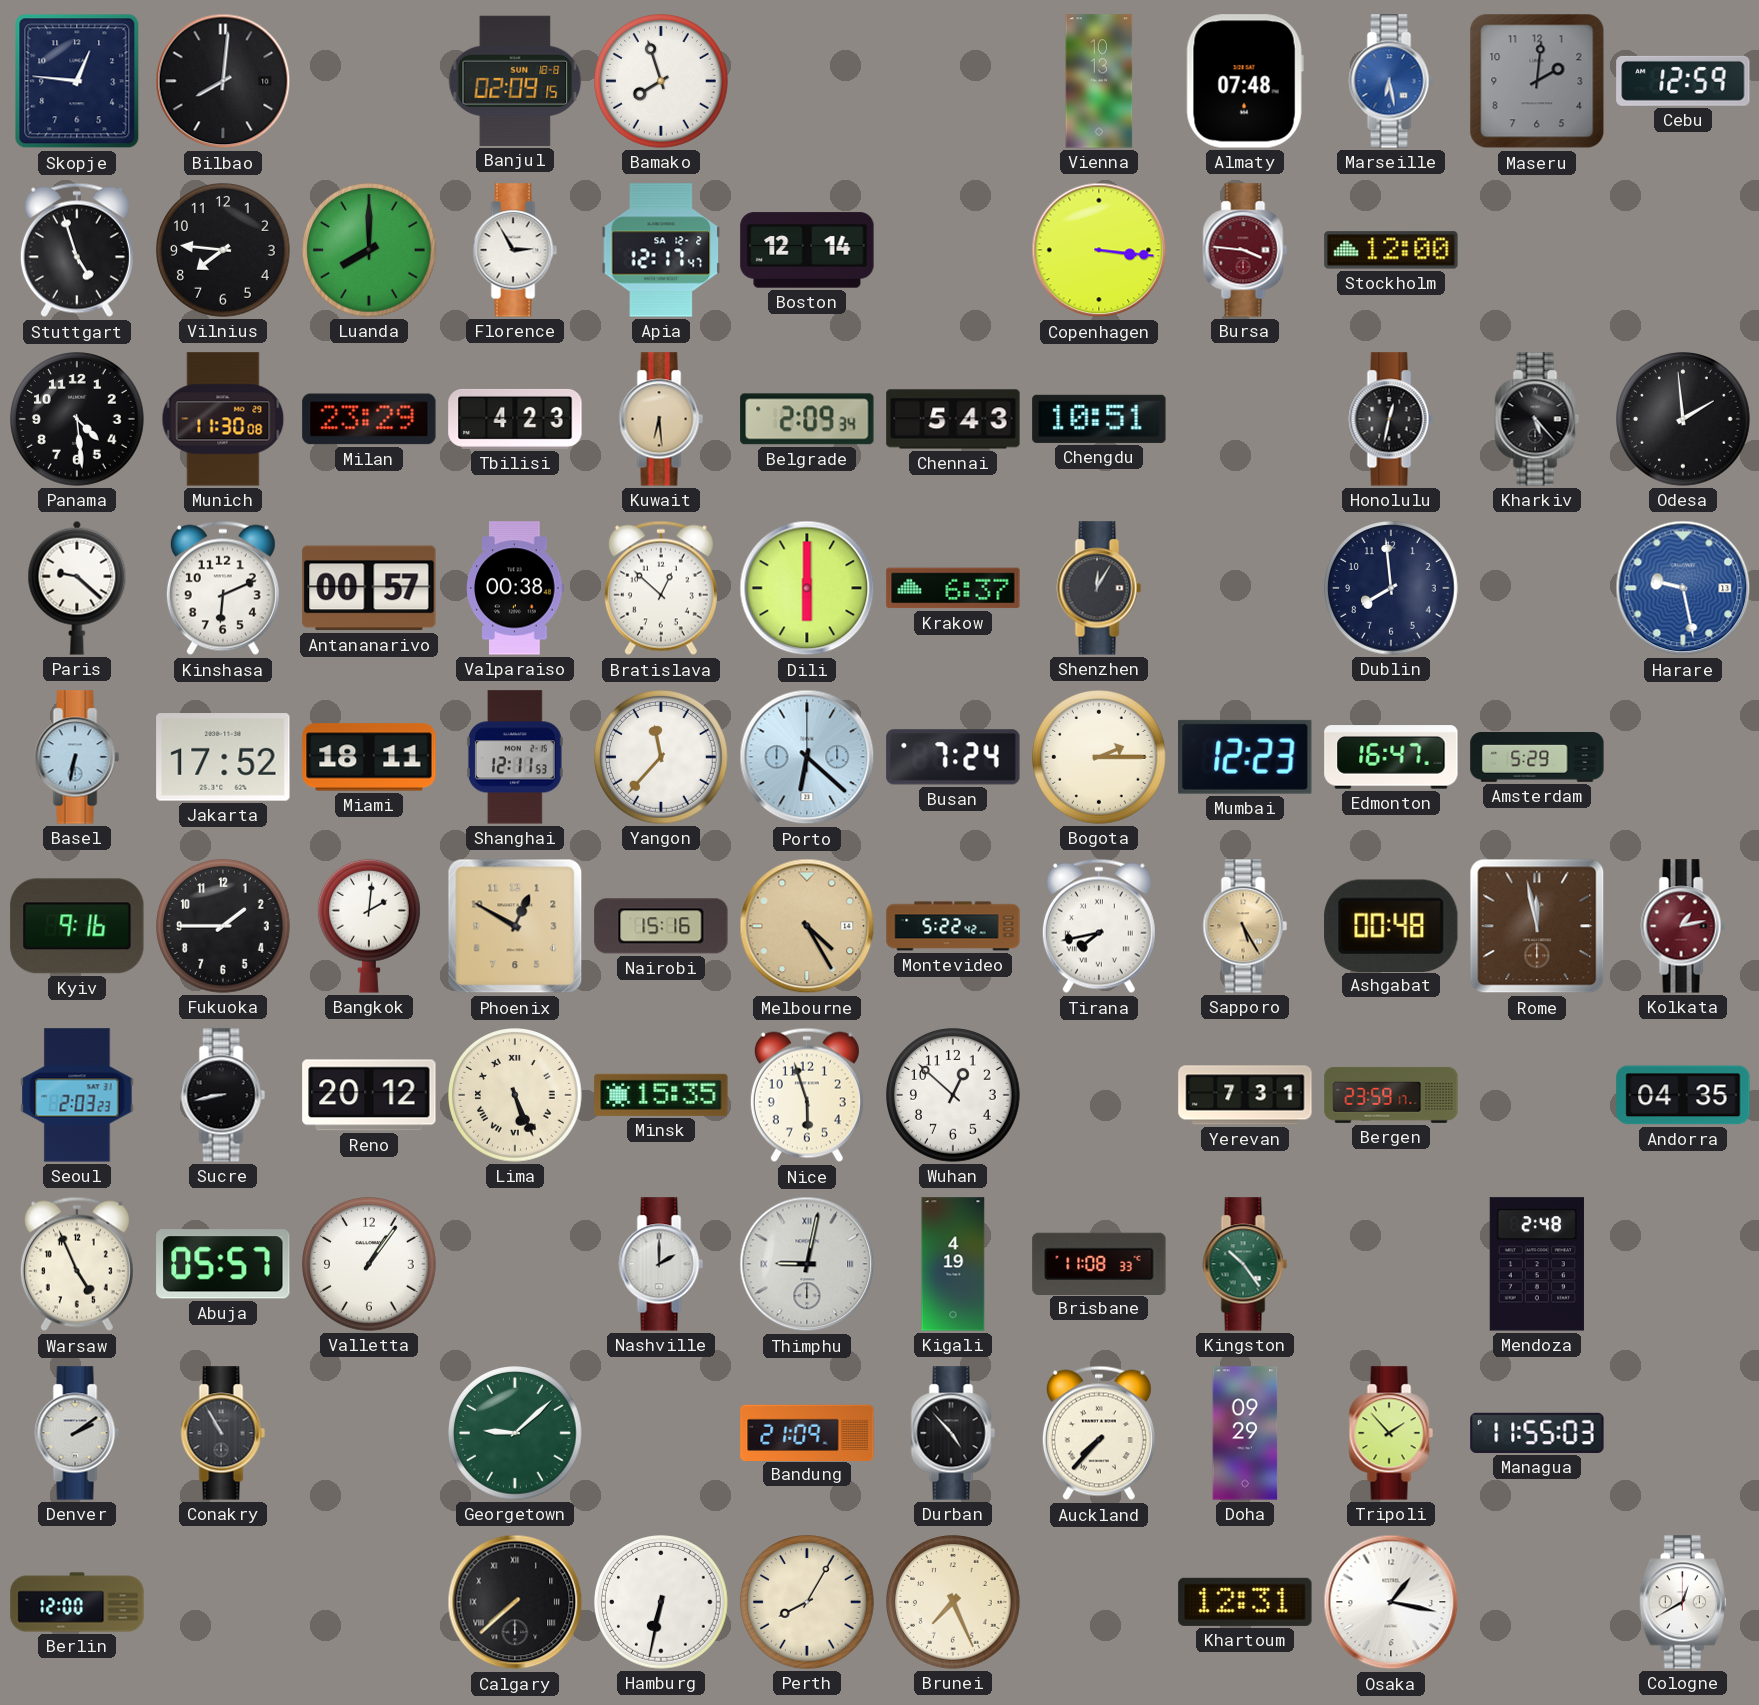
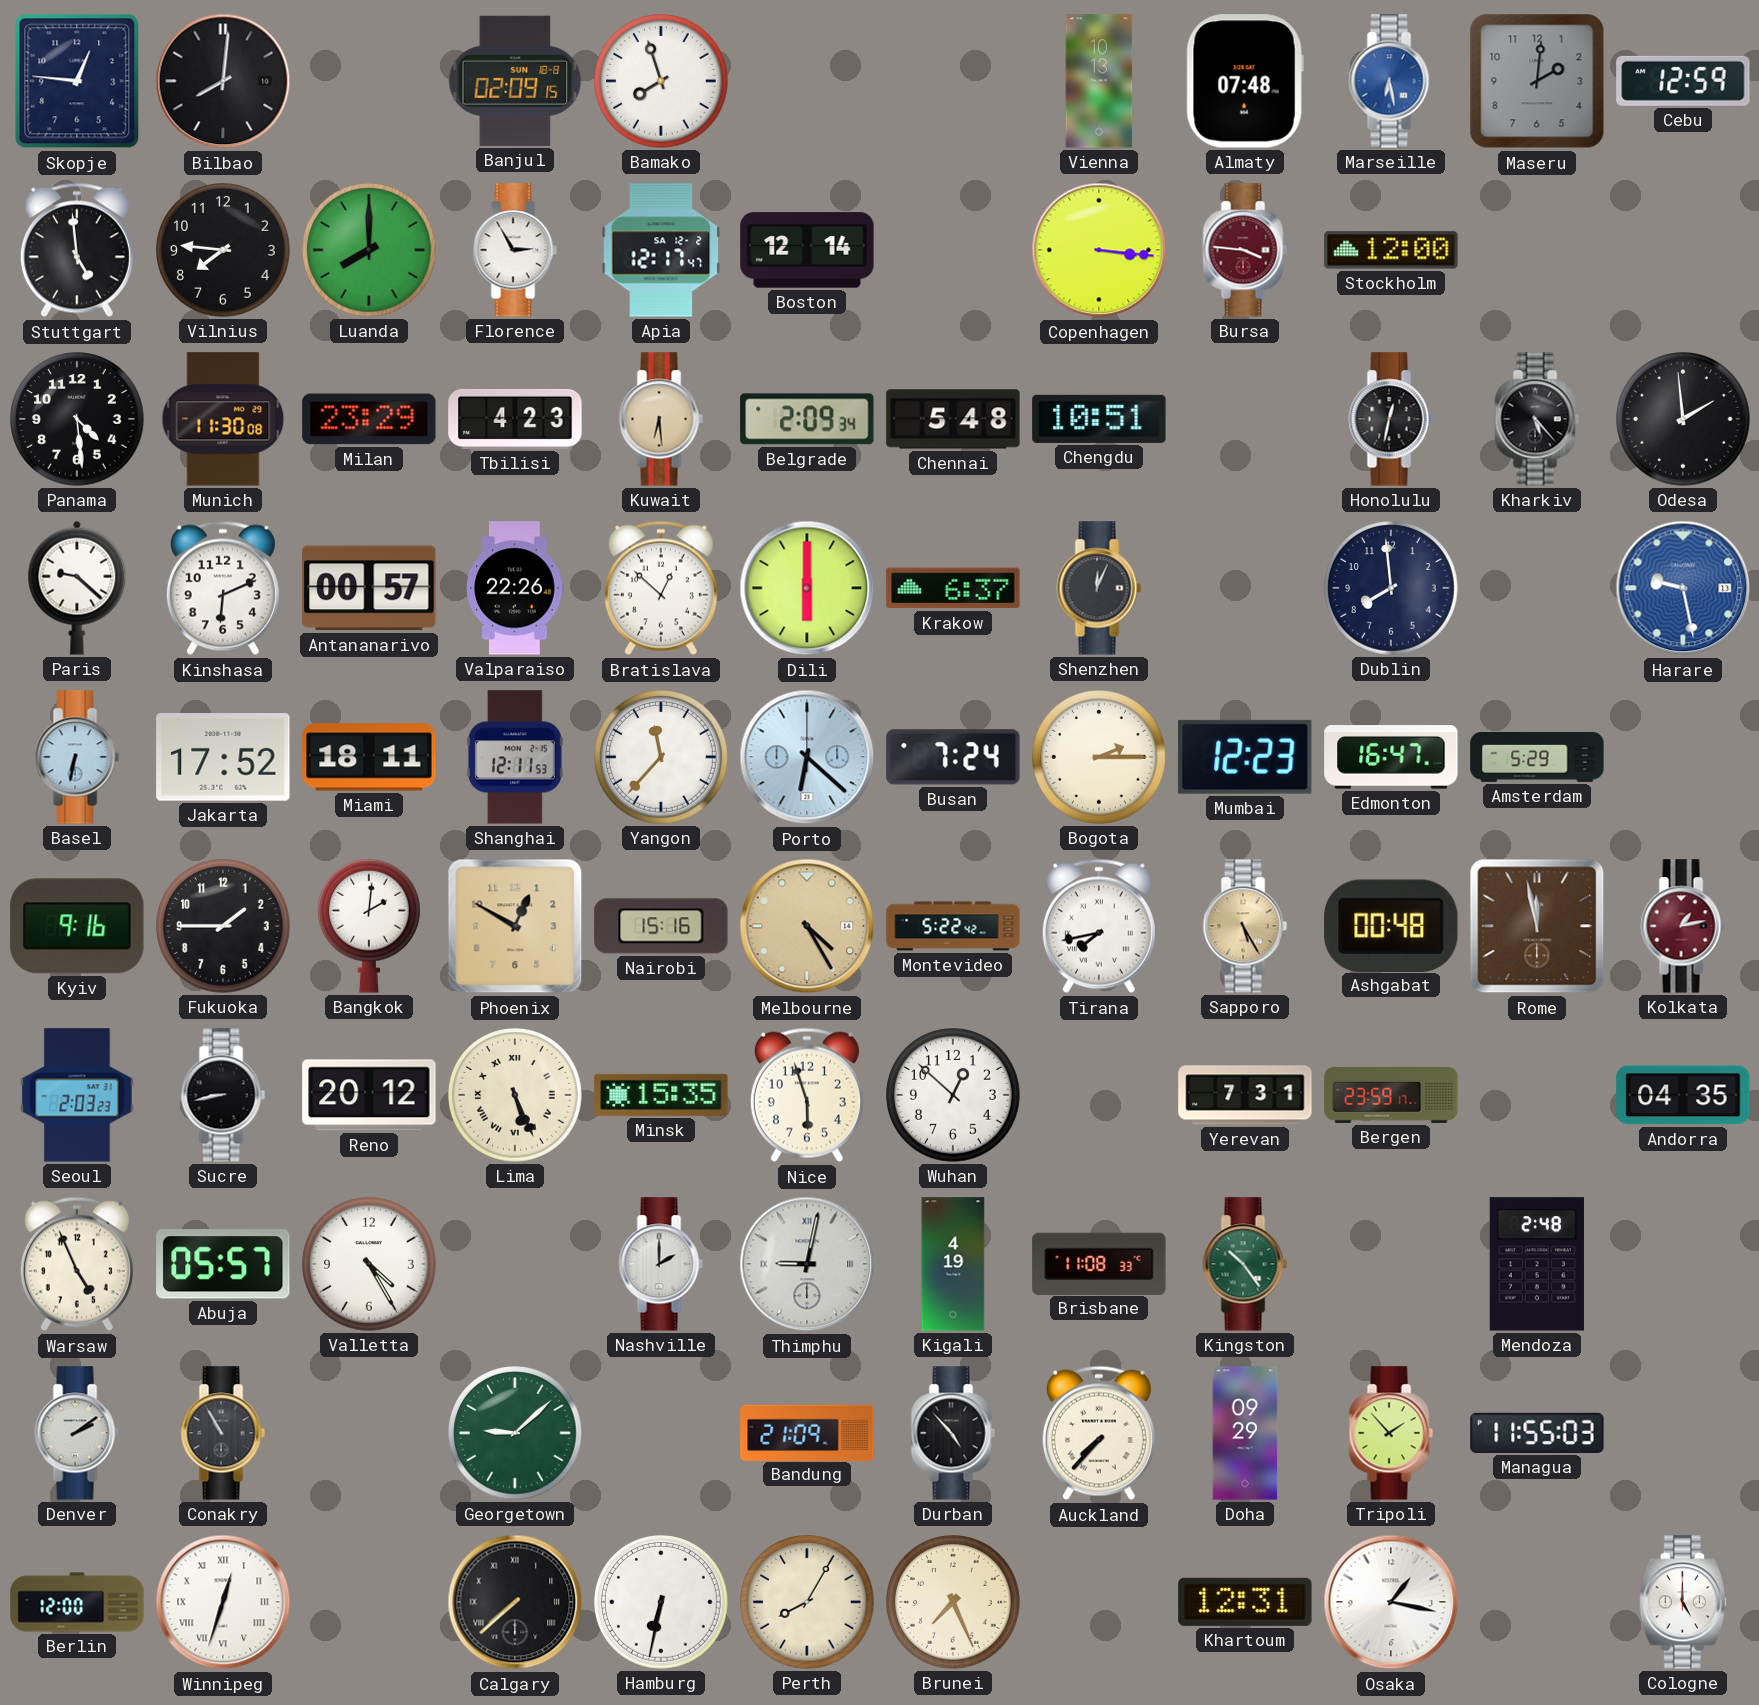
Stuttgart: 4:57 -> 4:59
Chennai: 5:43 -> 5:48
Valparaiso: 00:38 -> 22:26
Shenzhen: 12:05 -> 12:04
Valletta: 1:06 -> 4:25
Winnipeg: none -> 12:33
Cologne: 12:40 -> 5:00
